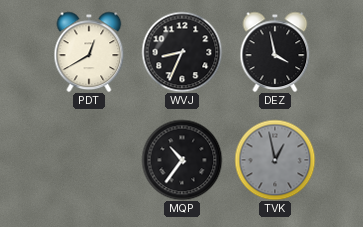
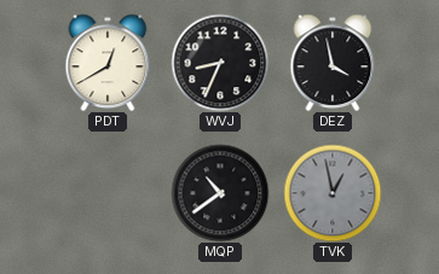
MQP: 10:36 -> 10:39
